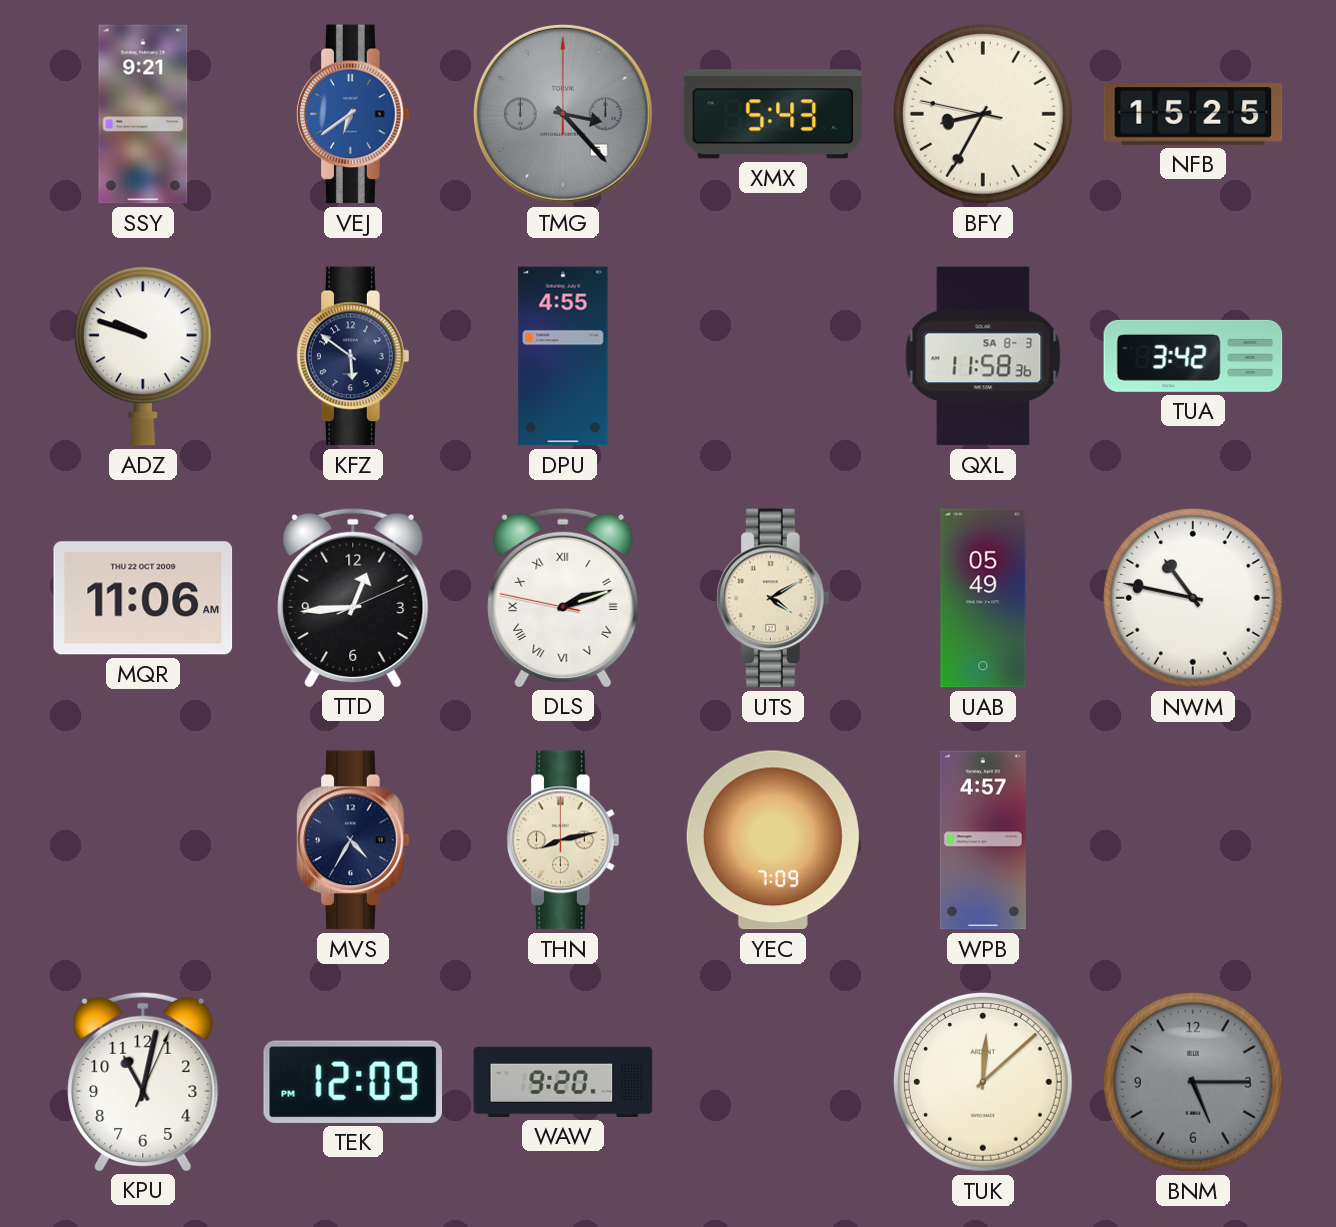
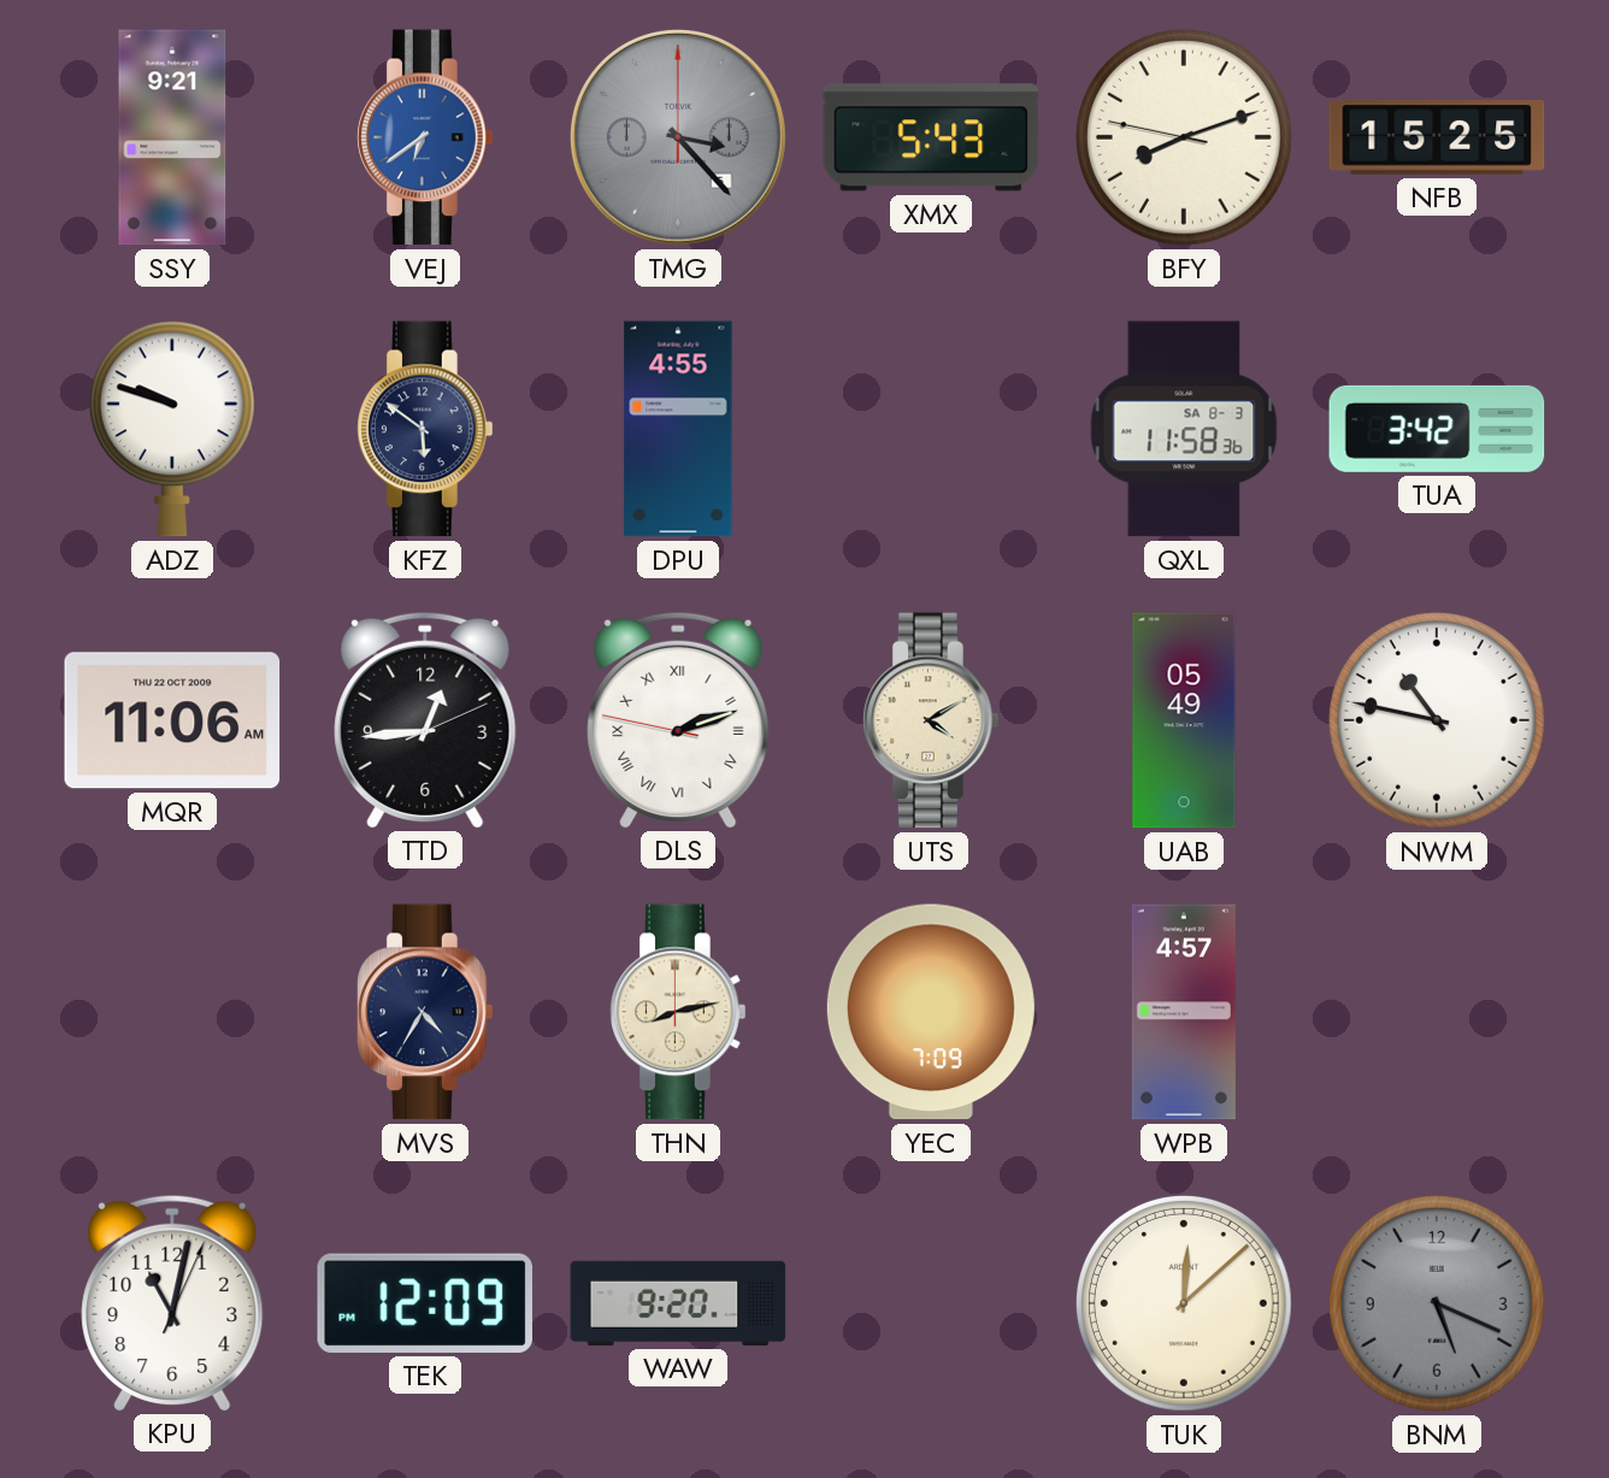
BFY: 8:34 -> 8:11
BNM: 5:15 -> 5:19
